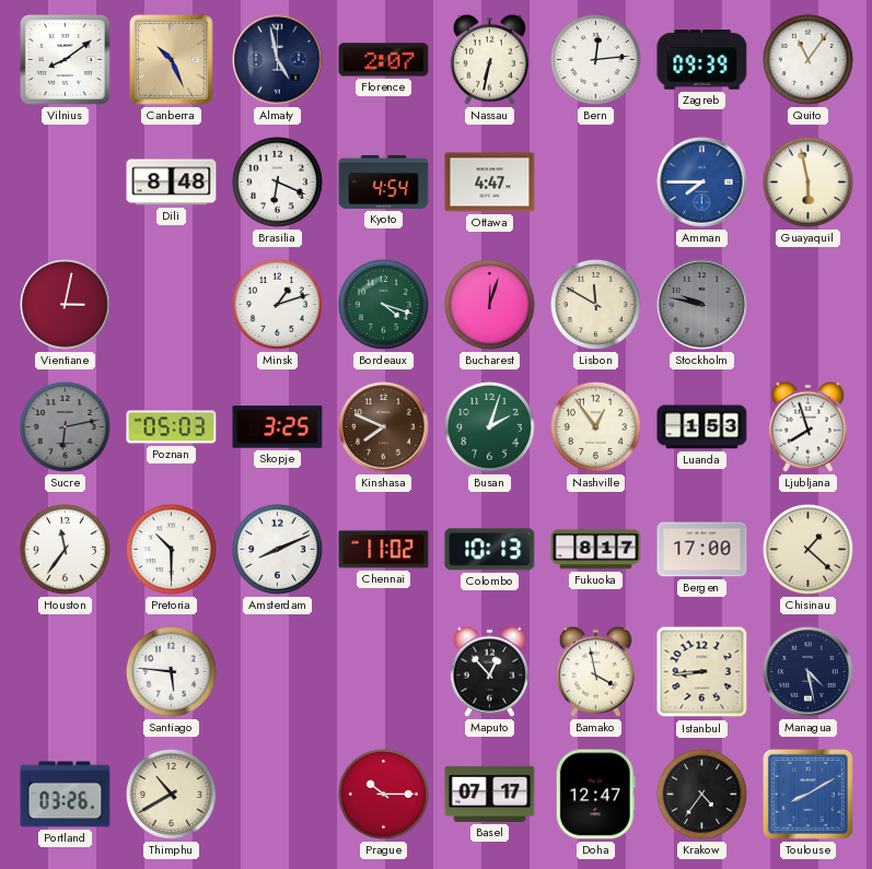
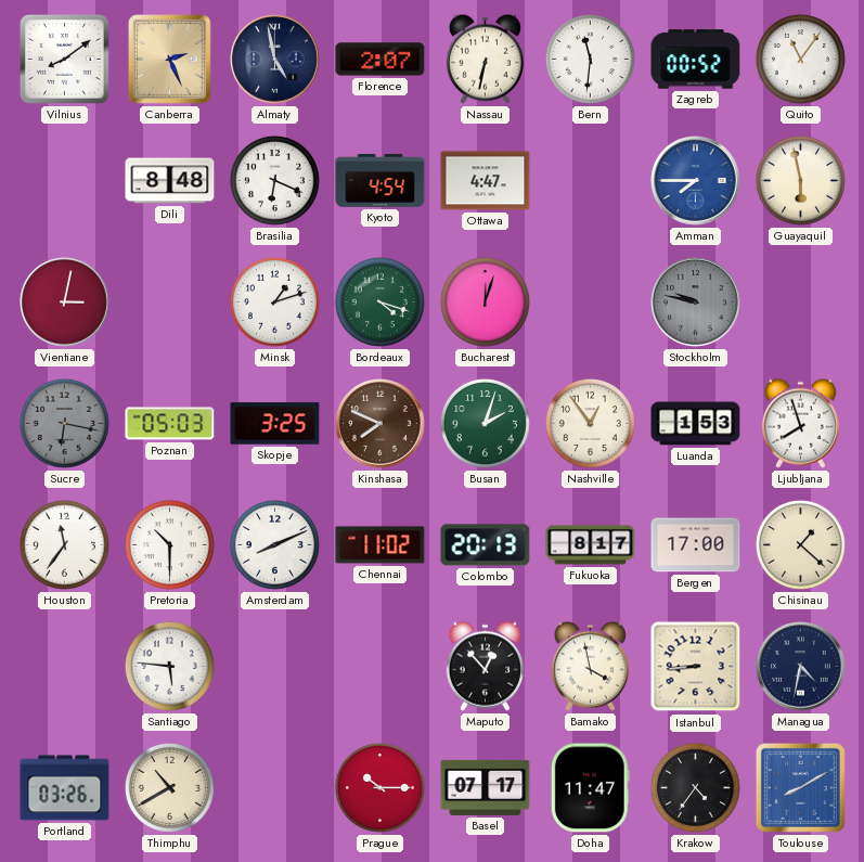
Canberra: 10:26 -> 2:26
Bern: 12:14 -> 11:31
Zagreb: 09:39 -> 00:52
Lisbon: 11:50 -> none
Sucre: 6:13 -> 6:17
Colombo: 10:13 -> 20:13
Managua: 4:28 -> 4:32
Doha: 12:47 -> 11:47
